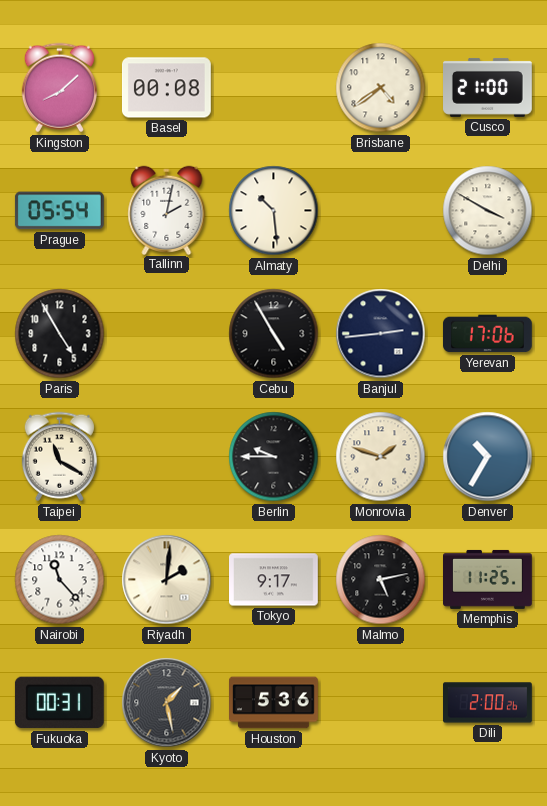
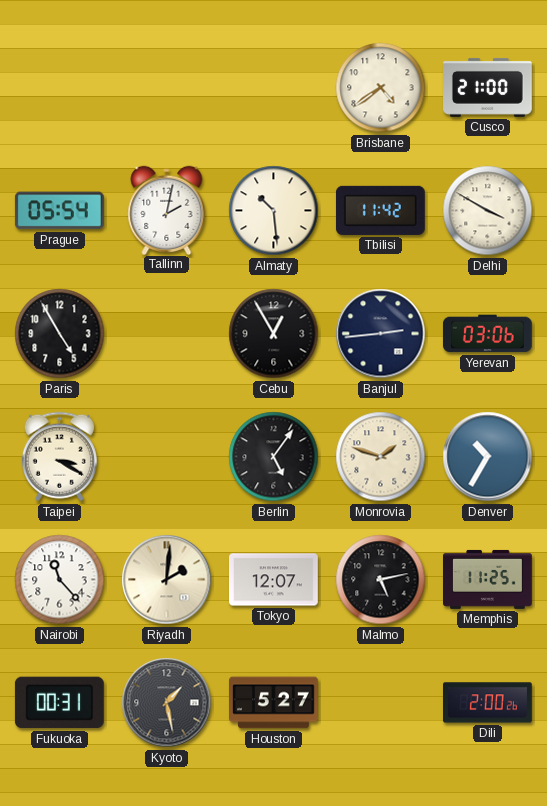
Kingston: 8:08 -> none
Basel: 00:08 -> none
Tbilisi: none -> 11:42
Cebu: 4:55 -> 12:55
Yerevan: 17:06 -> 03:06
Taipei: 11:20 -> 3:20
Berlin: 9:45 -> 5:06
Tokyo: 9:17 -> 12:07
Houston: 5:36 -> 5:27
